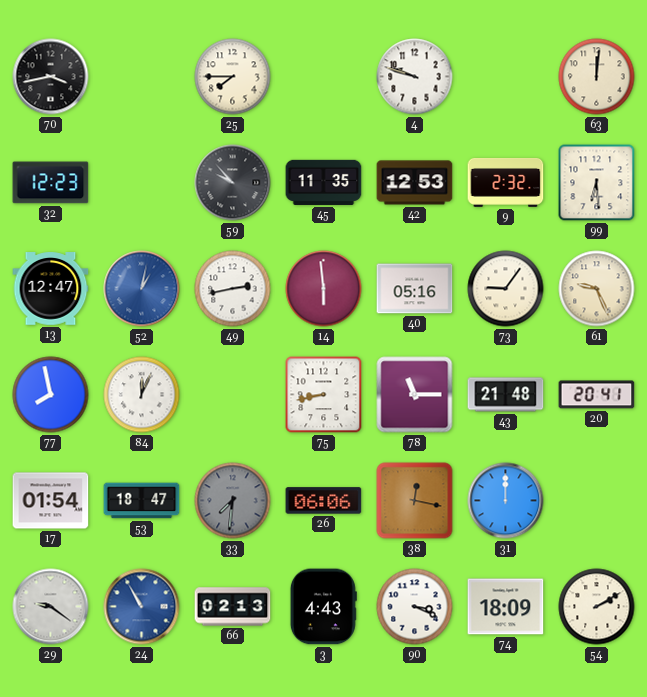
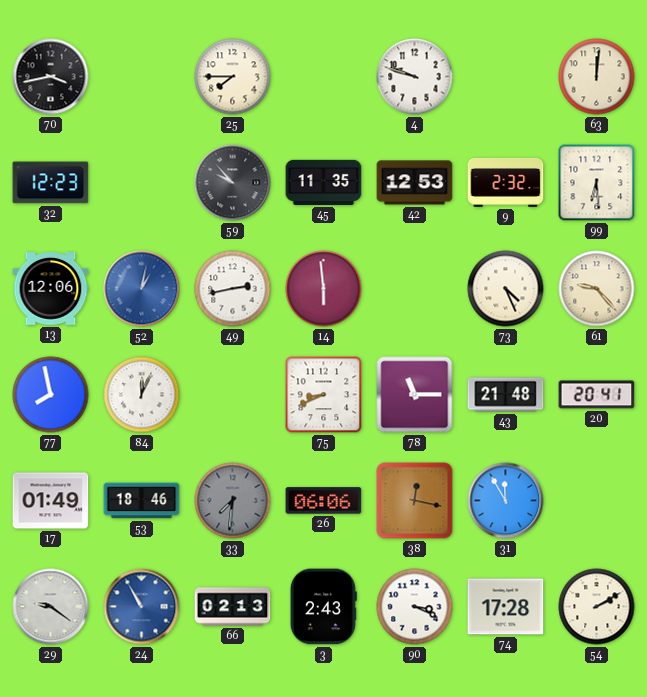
13: 12:47 -> 12:06
40: 05:16 -> none
73: 9:06 -> 4:26
61: 9:26 -> 9:23
75: 8:43 -> 8:41
17: 01:54 -> 01:49
53: 18:47 -> 18:46
31: 12:00 -> 11:55
3: 4:43 -> 2:43
74: 18:09 -> 17:28
